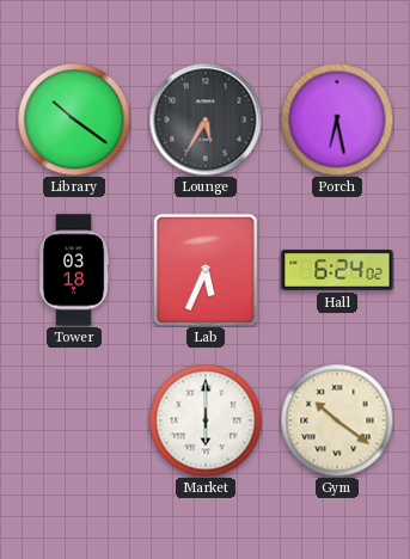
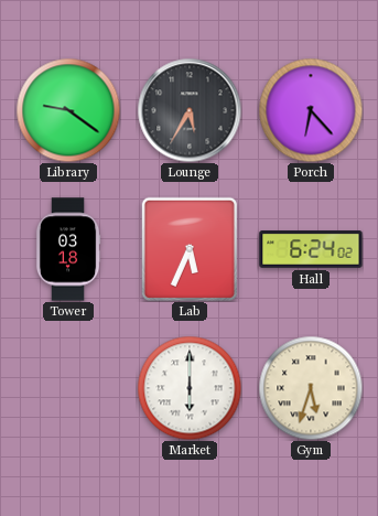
Library: 10:21 -> 9:21
Porch: 6:28 -> 6:23
Gym: 10:21 -> 5:33
